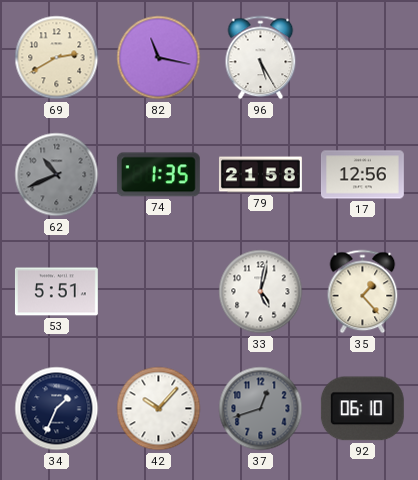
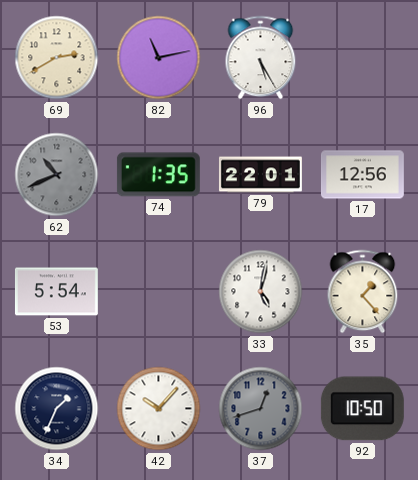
82: 11:17 -> 11:13
79: 21:58 -> 22:01
53: 5:51 -> 5:54
92: 06:10 -> 10:50
